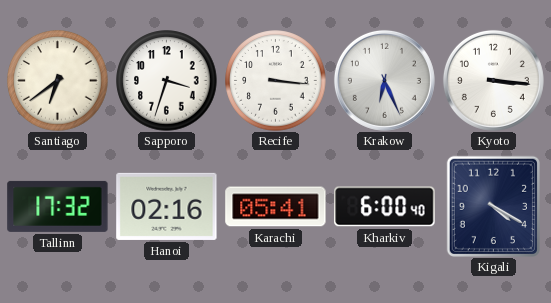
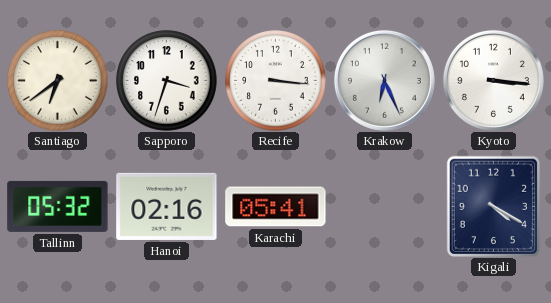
Tallinn: 17:32 -> 05:32
Kharkiv: 6:00 -> none
